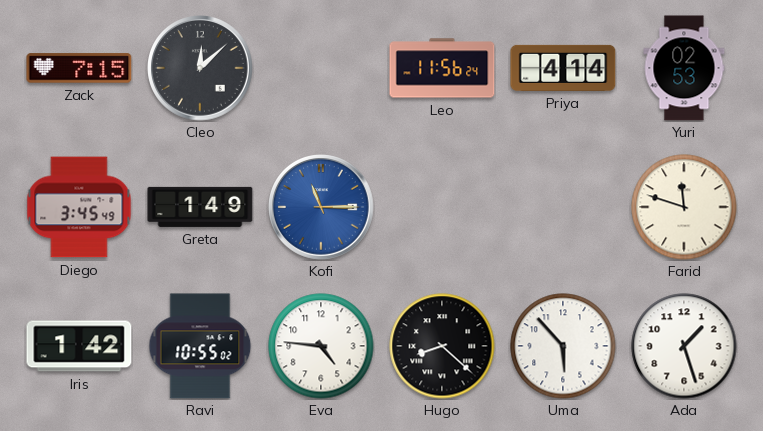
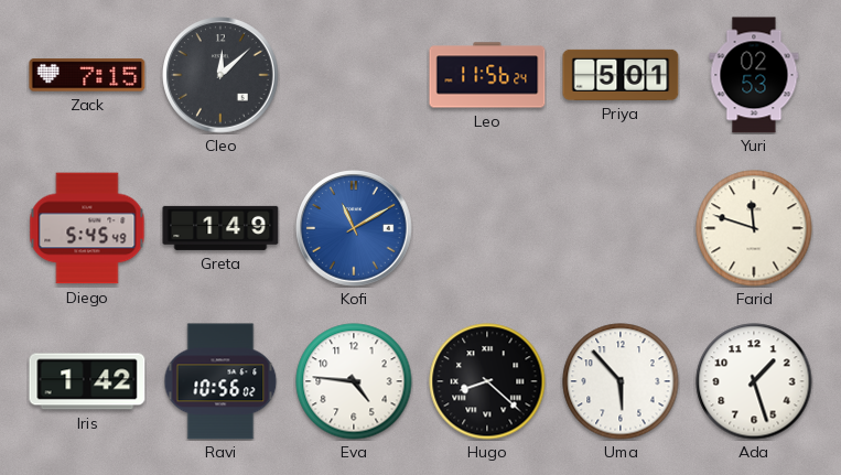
Priya: 4:14 -> 5:01
Diego: 3:45 -> 5:45
Kofi: 11:15 -> 11:10
Ravi: 10:55 -> 10:56
